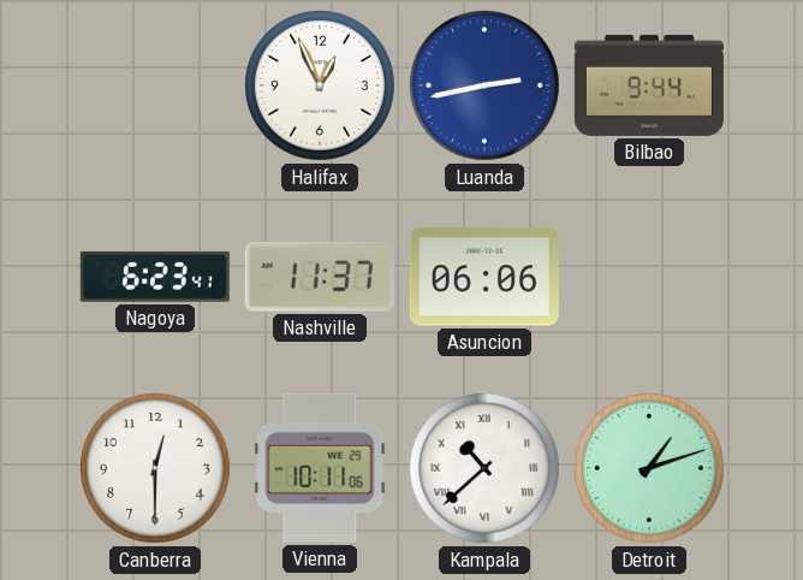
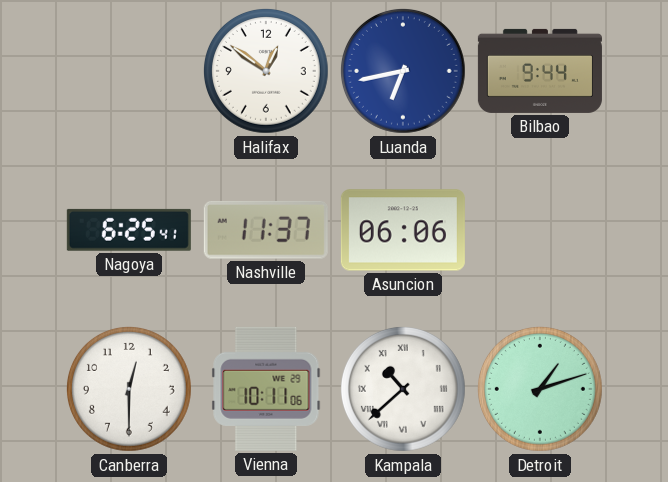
Halifax: 12:56 -> 12:51
Luanda: 2:43 -> 6:43
Nagoya: 6:23 -> 6:25
